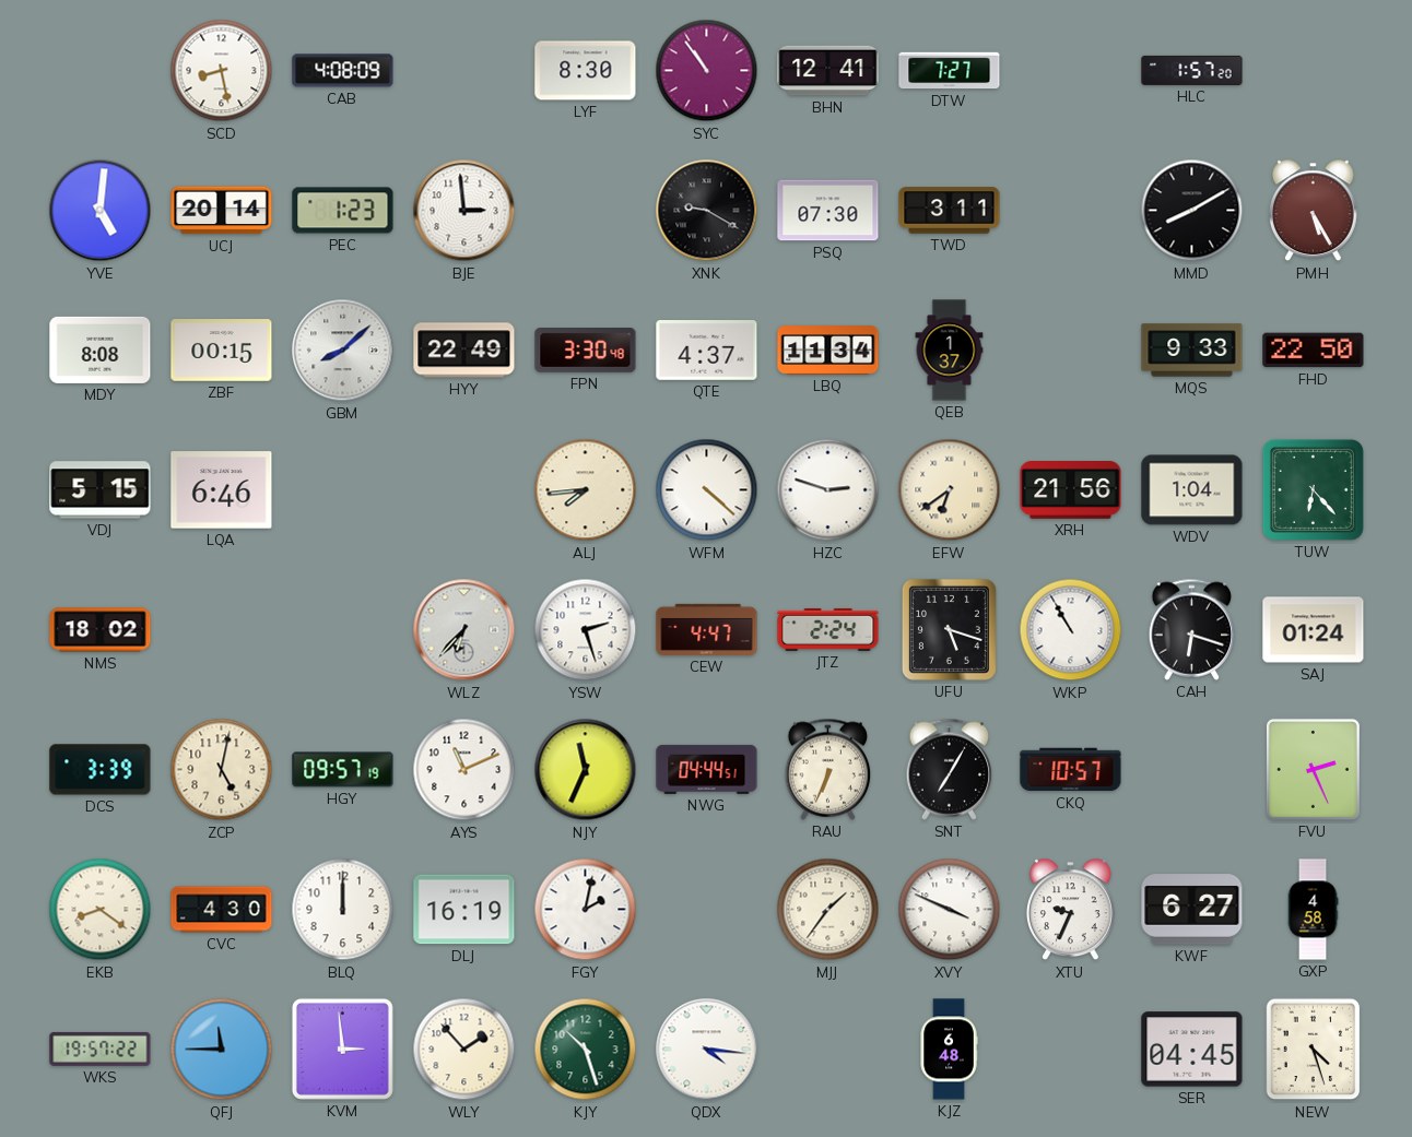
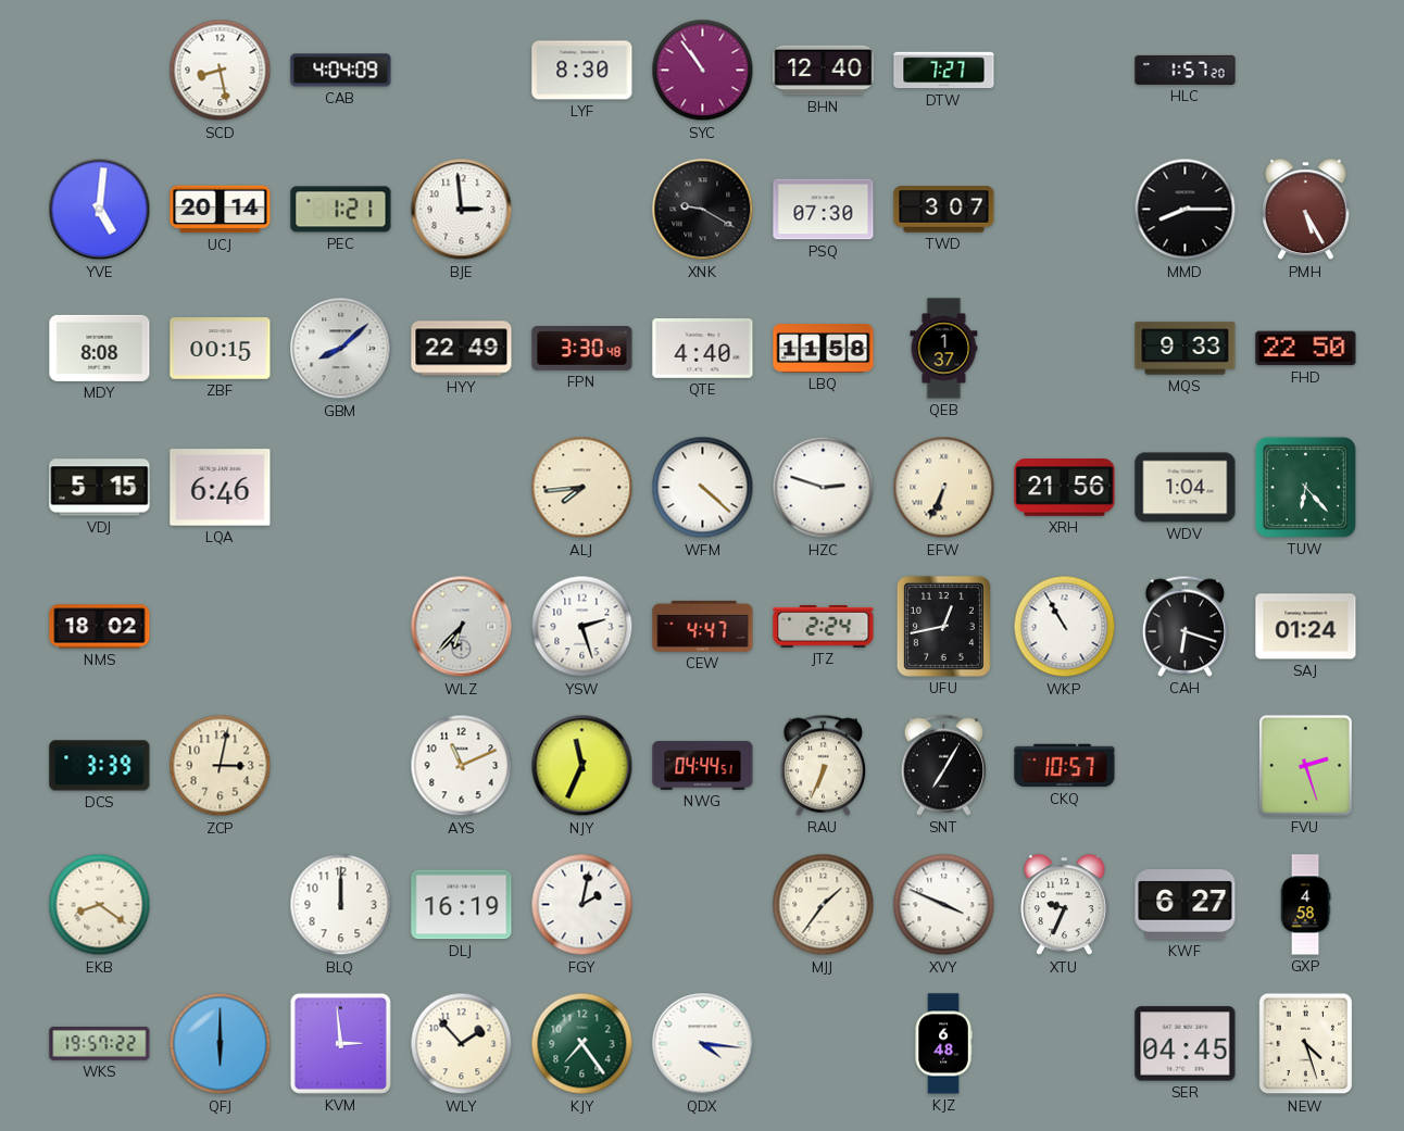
CAB: 4:08 -> 4:04
BHN: 12:41 -> 12:40
PEC: 1:23 -> 1:21
TWD: 3:11 -> 3:07
MMD: 8:10 -> 8:15
QTE: 4:37 -> 4:40
LBQ: 11:34 -> 11:58
EFW: 6:39 -> 6:34
UFU: 5:18 -> 12:43
ZCP: 5:02 -> 3:02
HGY: 09:57 -> none
FVU: 2:26 -> 2:27
CVC: 4:30 -> none
QFJ: 11:45 -> 6:00
KJY: 10:27 -> 7:24
